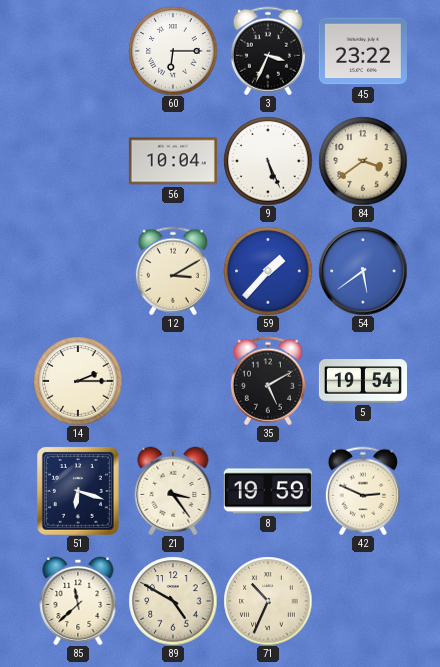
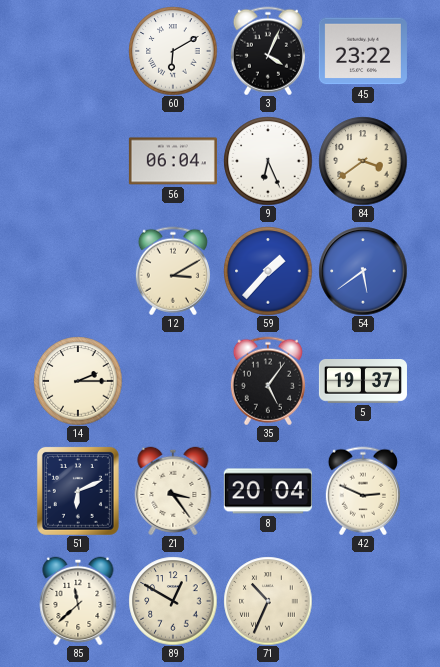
60: 6:15 -> 6:10
3: 3:34 -> 4:04
56: 10:04 -> 06:04
9: 5:26 -> 6:26
35: 5:10 -> 5:06
5: 19:54 -> 19:37
51: 6:18 -> 6:11
8: 19:59 -> 20:04
89: 4:50 -> 12:50
